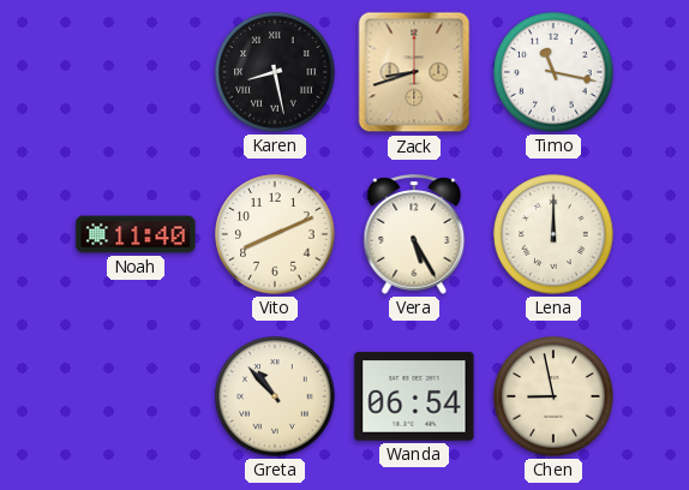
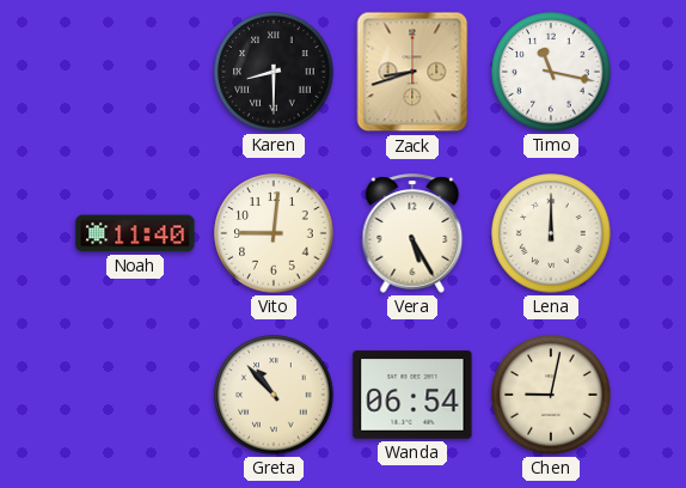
Karen: 8:28 -> 8:30
Vito: 8:11 -> 9:01
Chen: 8:58 -> 9:02
